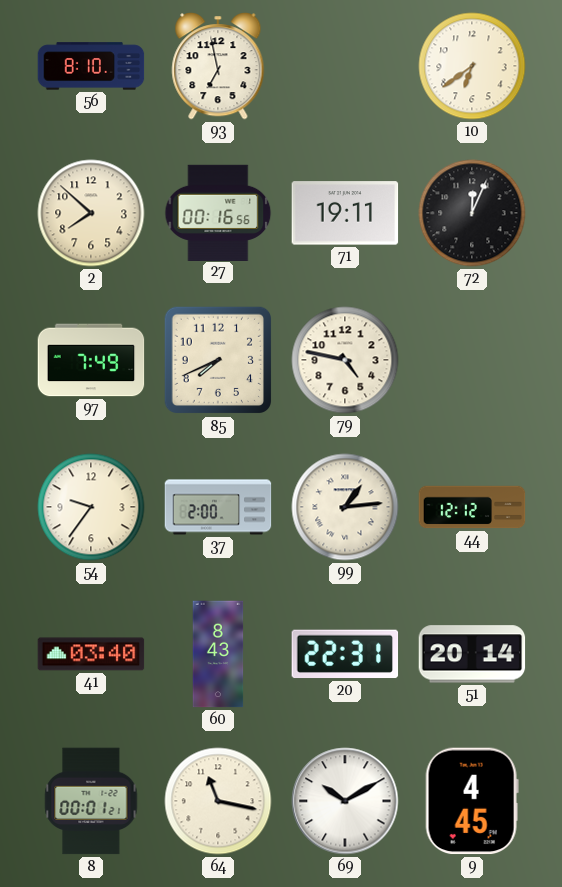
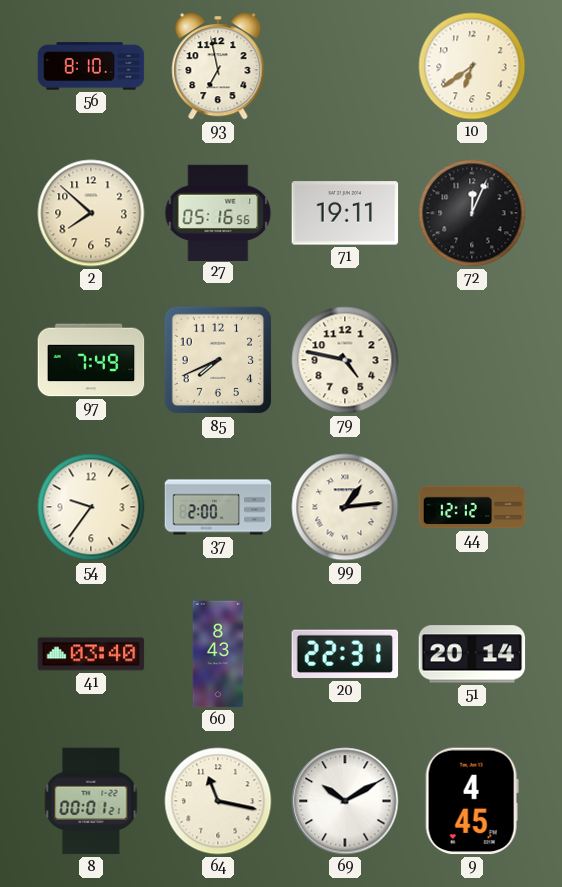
27: 00:16 -> 05:16
